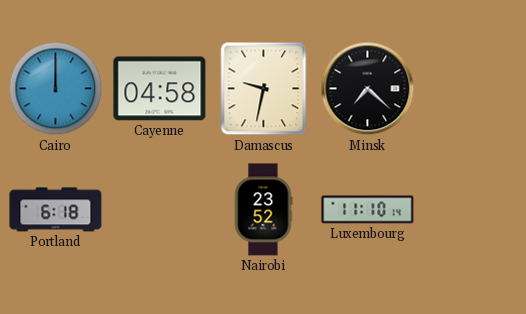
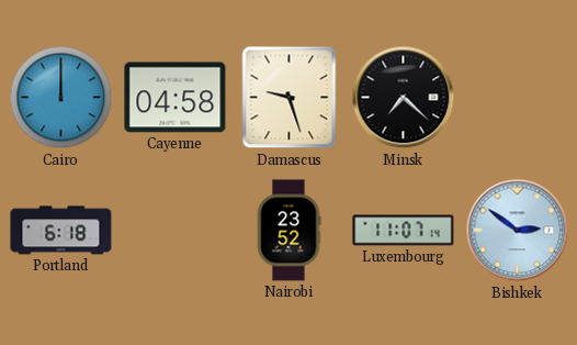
Damascus: 9:32 -> 9:27
Luxembourg: 11:10 -> 11:07
Bishkek: none -> 2:51
